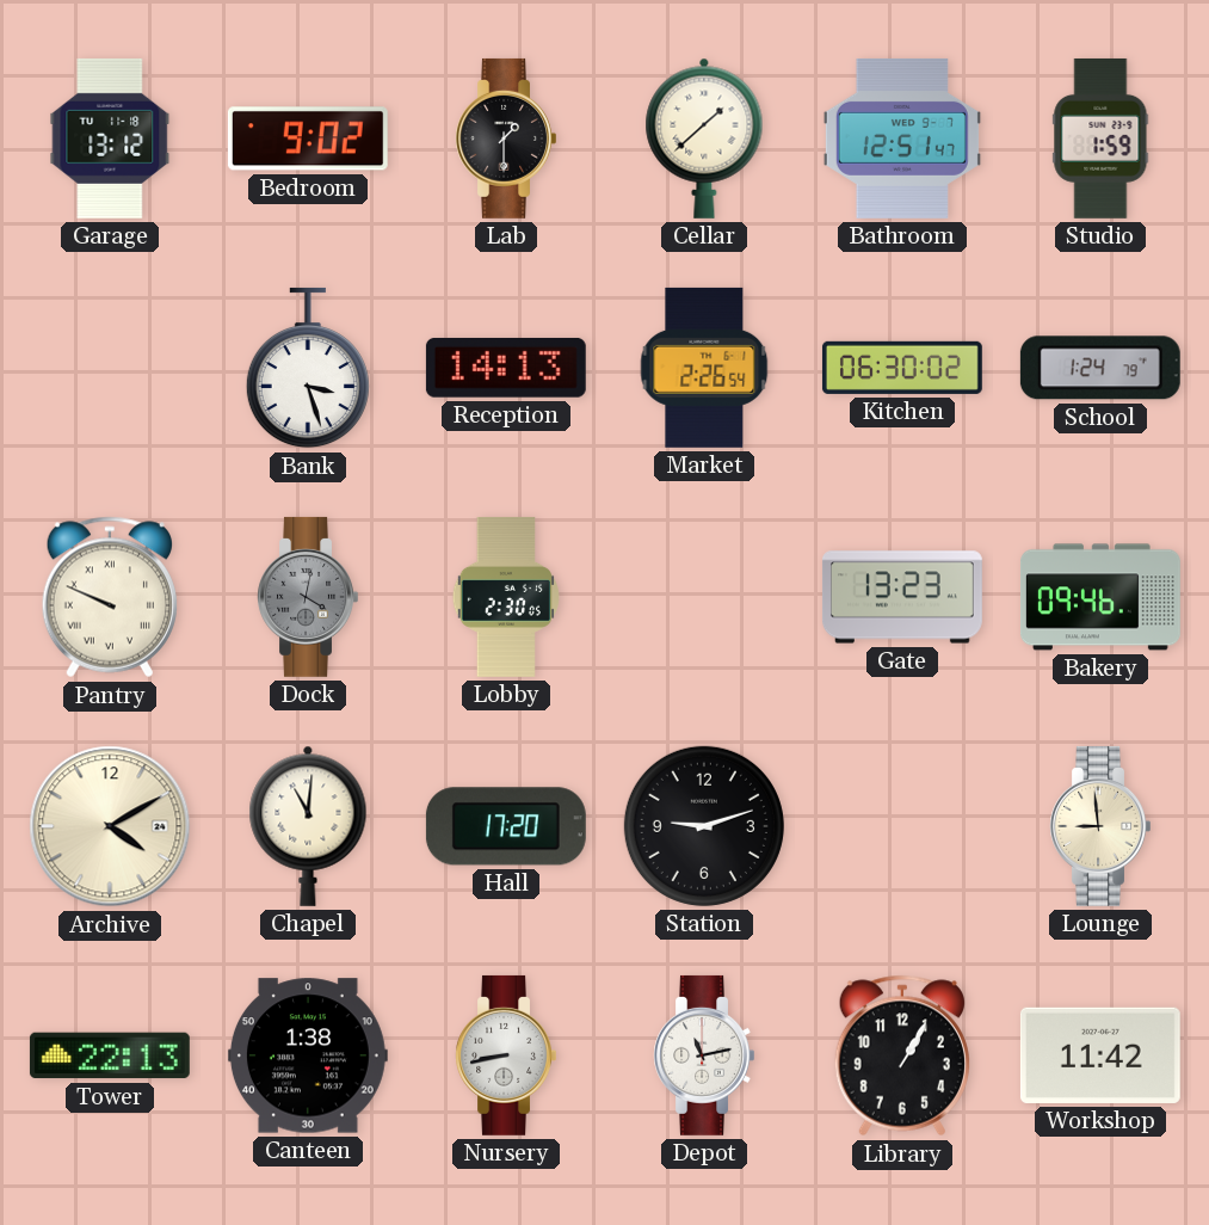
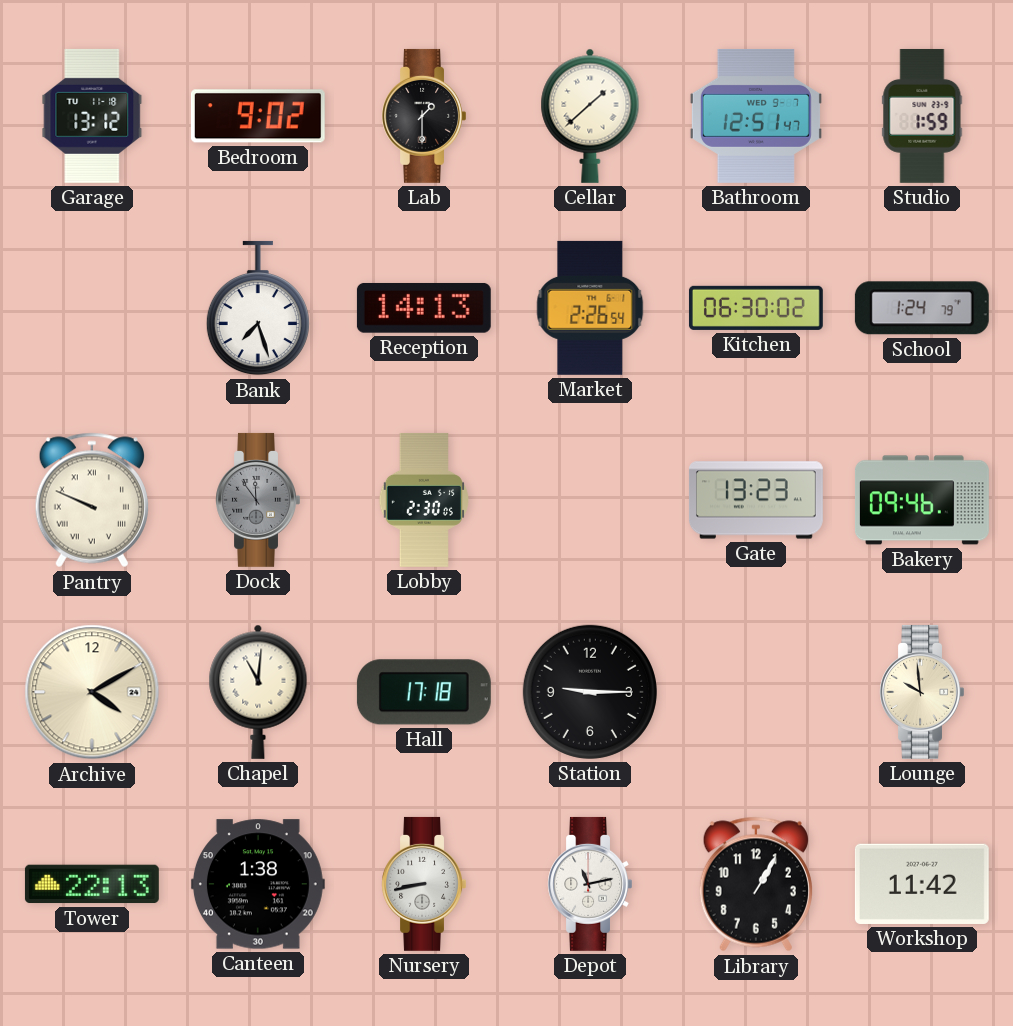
Bank: 3:27 -> 7:27
Dock: 4:02 -> 11:54
Hall: 17:20 -> 17:18
Station: 9:12 -> 9:15
Lounge: 8:59 -> 9:59
